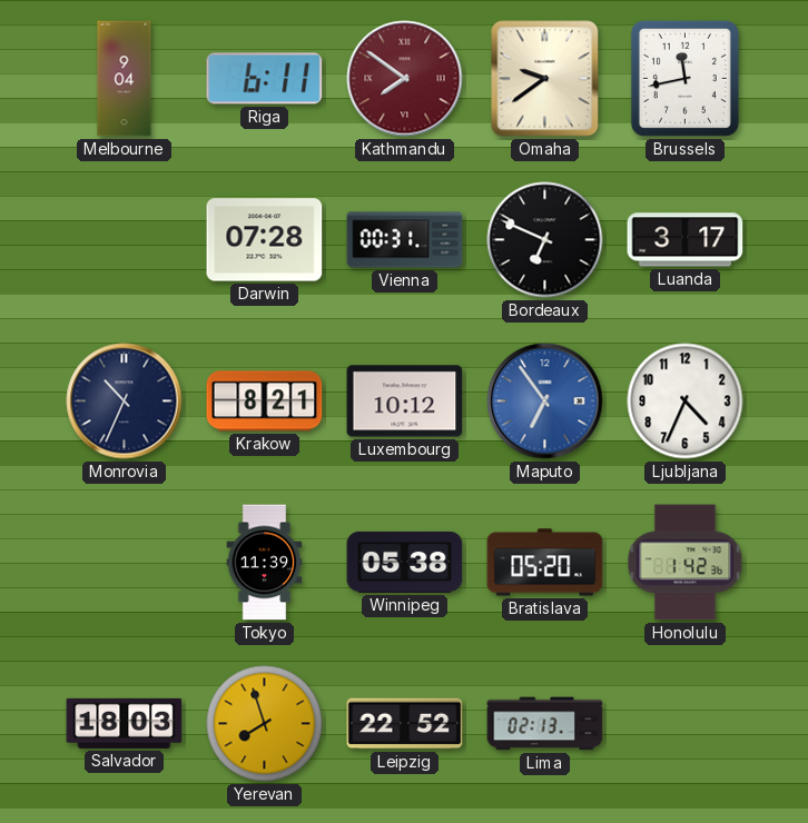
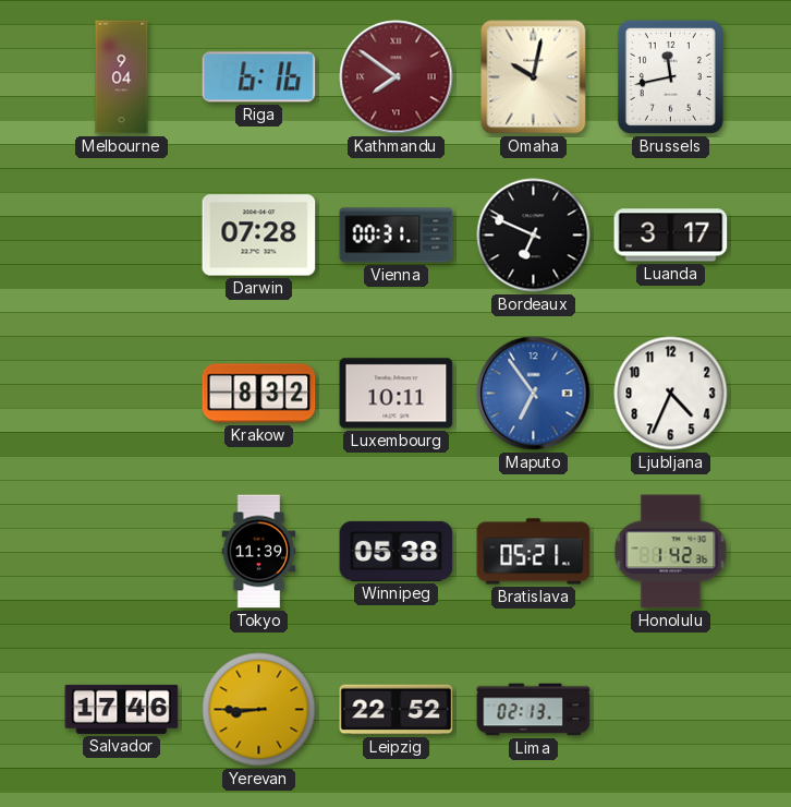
Riga: 6:11 -> 6:16
Omaha: 9:39 -> 10:02
Monrovia: 10:34 -> none
Krakow: 8:21 -> 8:32
Luxembourg: 10:12 -> 10:11
Bratislava: 05:20 -> 05:21
Salvador: 18:03 -> 17:46
Yerevan: 7:57 -> 8:45
